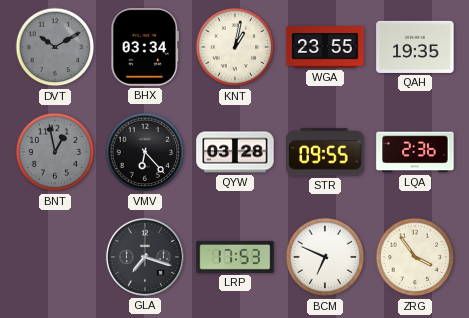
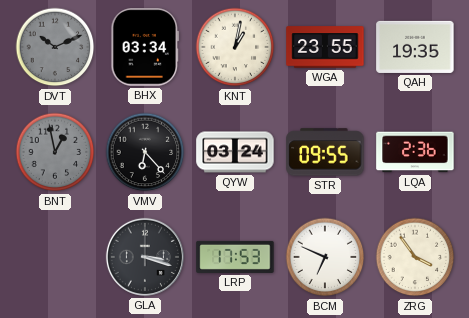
DVT: 10:10 -> 10:11
QYW: 03:28 -> 03:24
GLA: 7:18 -> 3:18
